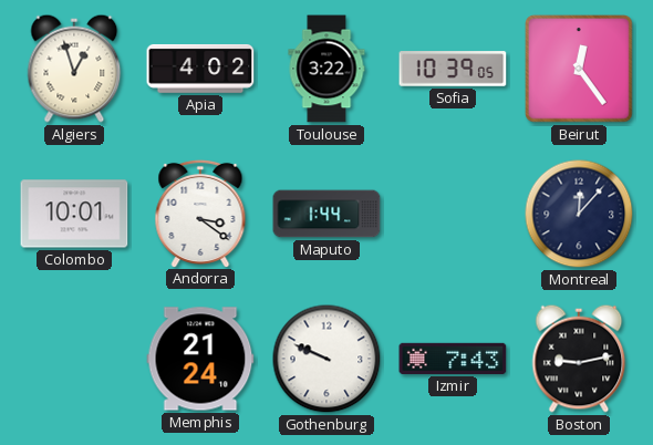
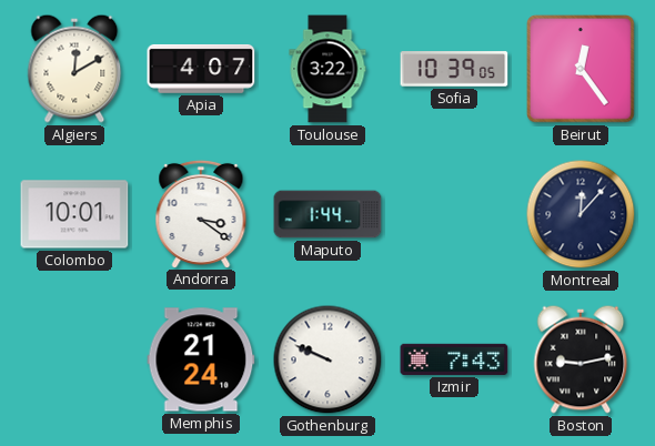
Algiers: 12:57 -> 12:10
Apia: 4:02 -> 4:07
